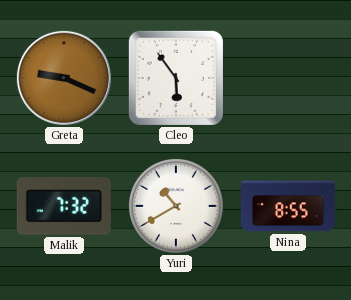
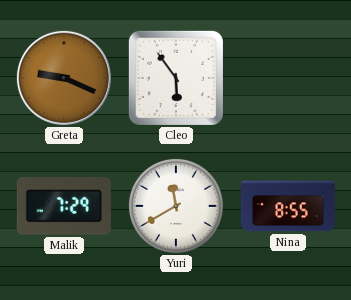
Malik: 7:32 -> 7:29
Yuri: 10:40 -> 11:40
